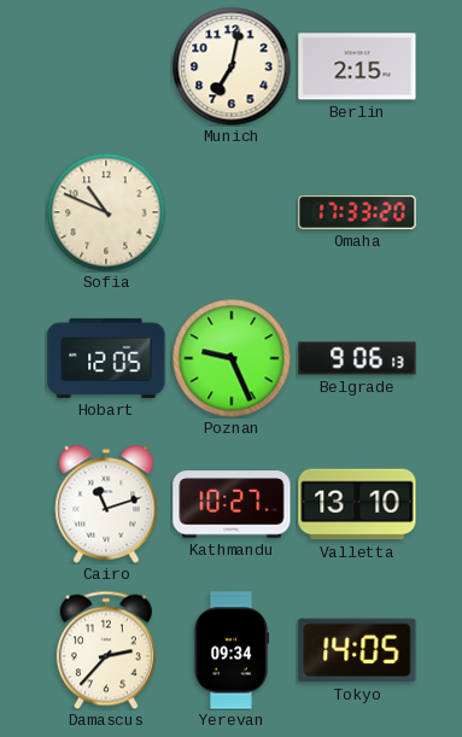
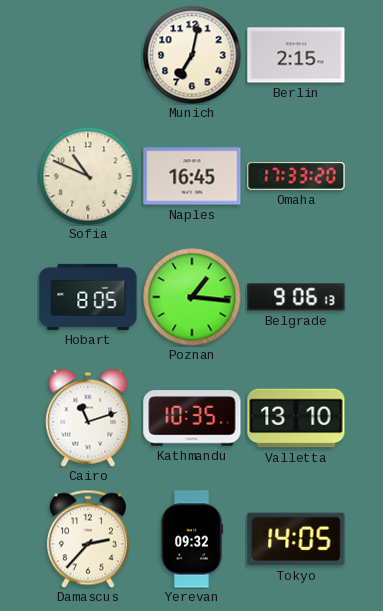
Naples: none -> 16:45
Hobart: 12:05 -> 8:05
Poznan: 9:26 -> 1:16
Kathmandu: 10:27 -> 10:35
Yerevan: 09:34 -> 09:32
